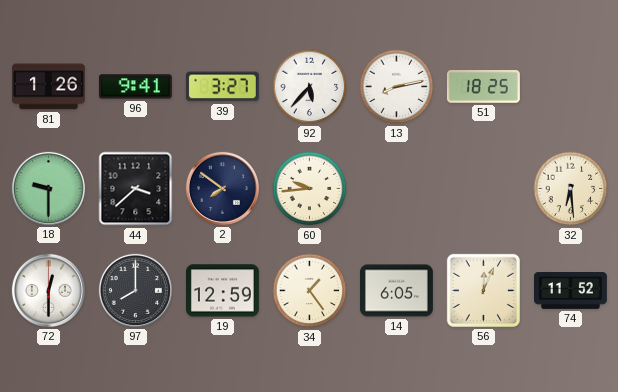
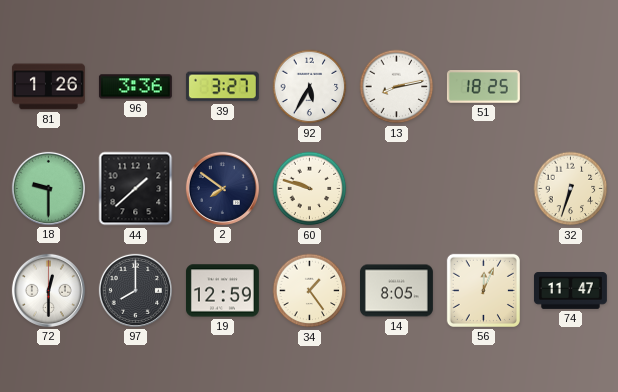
96: 9:41 -> 3:36
92: 5:37 -> 5:35
44: 3:38 -> 1:38
60: 9:44 -> 9:48
32: 6:29 -> 6:33
14: 6:05 -> 8:05
74: 11:52 -> 11:47
